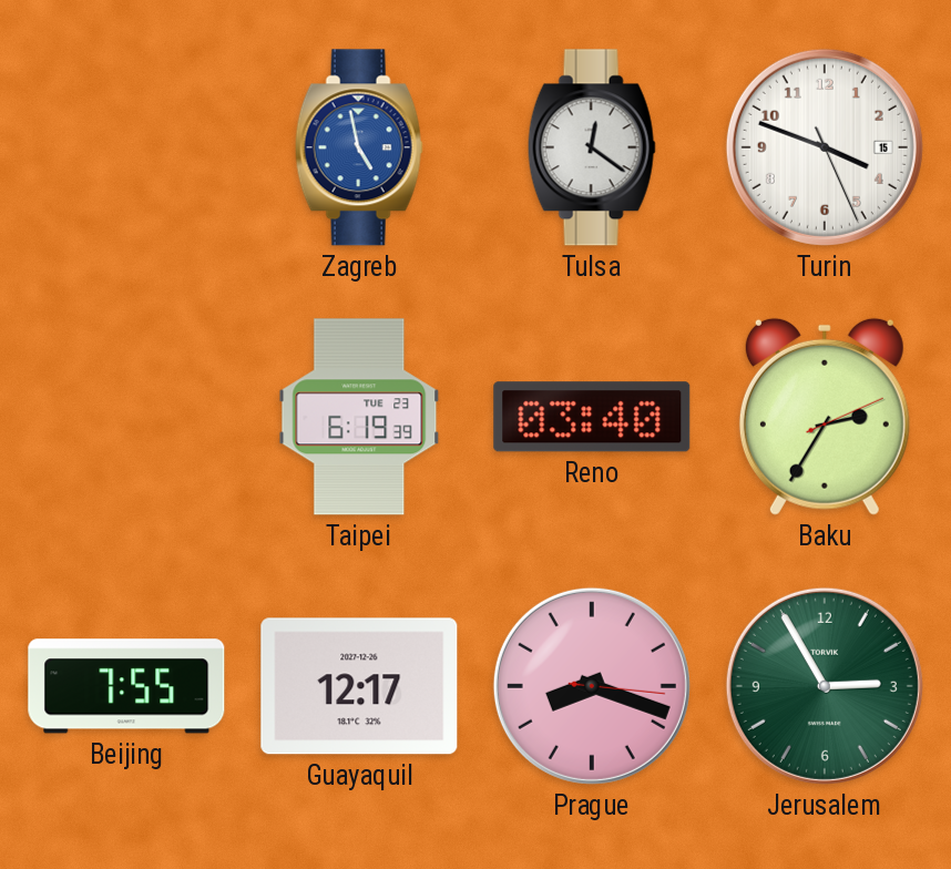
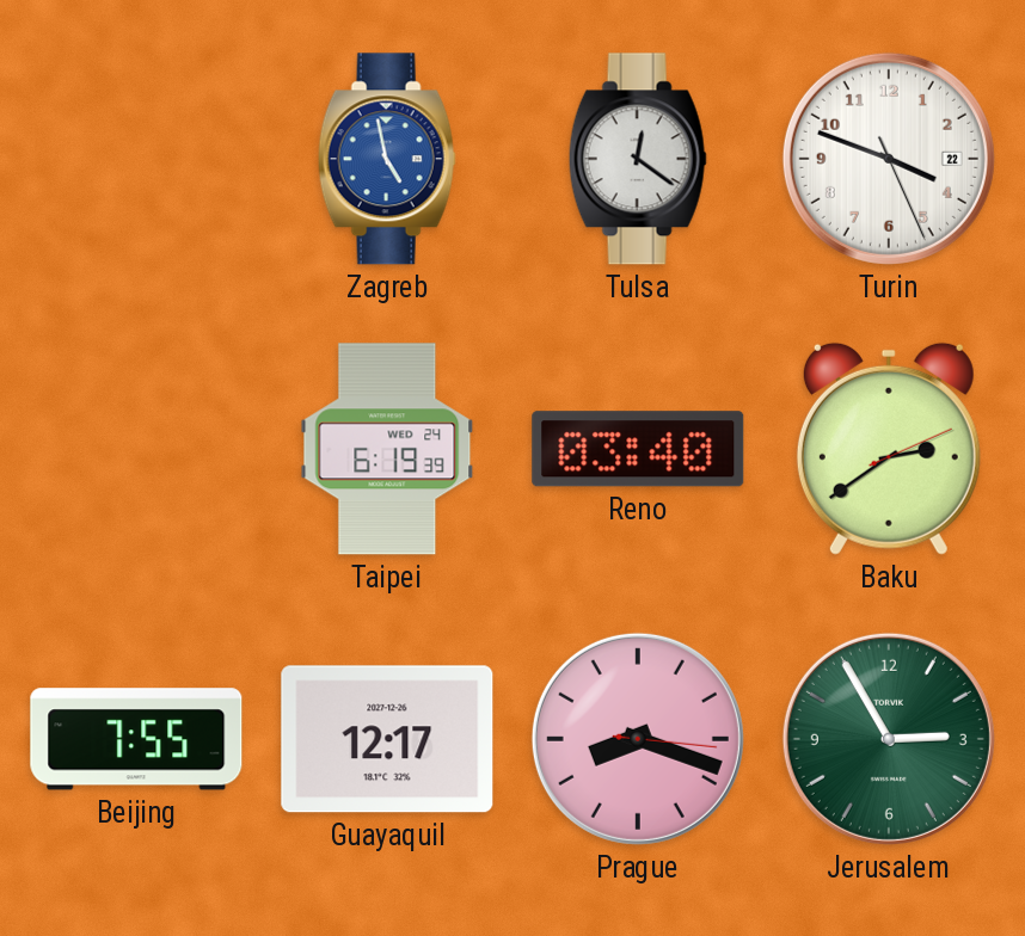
Turin date: 15 -> 22
Taipei date: TUE 23 -> WED 24
Baku: 2:35 -> 2:39
